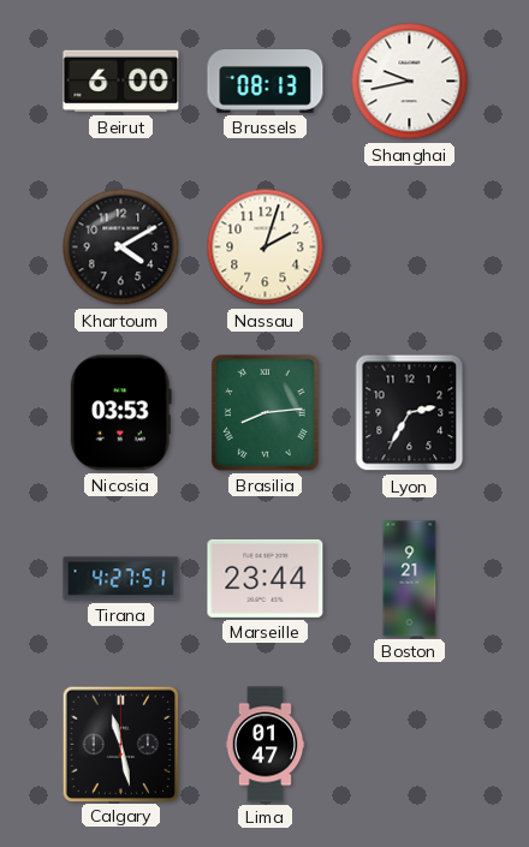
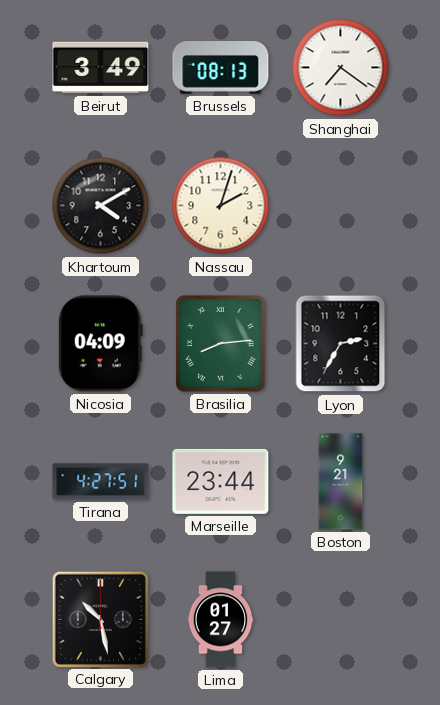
Beirut: 6:00 -> 3:49
Shanghai: 9:43 -> 7:21
Nicosia: 03:53 -> 04:09
Calgary: 11:28 -> 10:28
Lima: 01:47 -> 01:27
